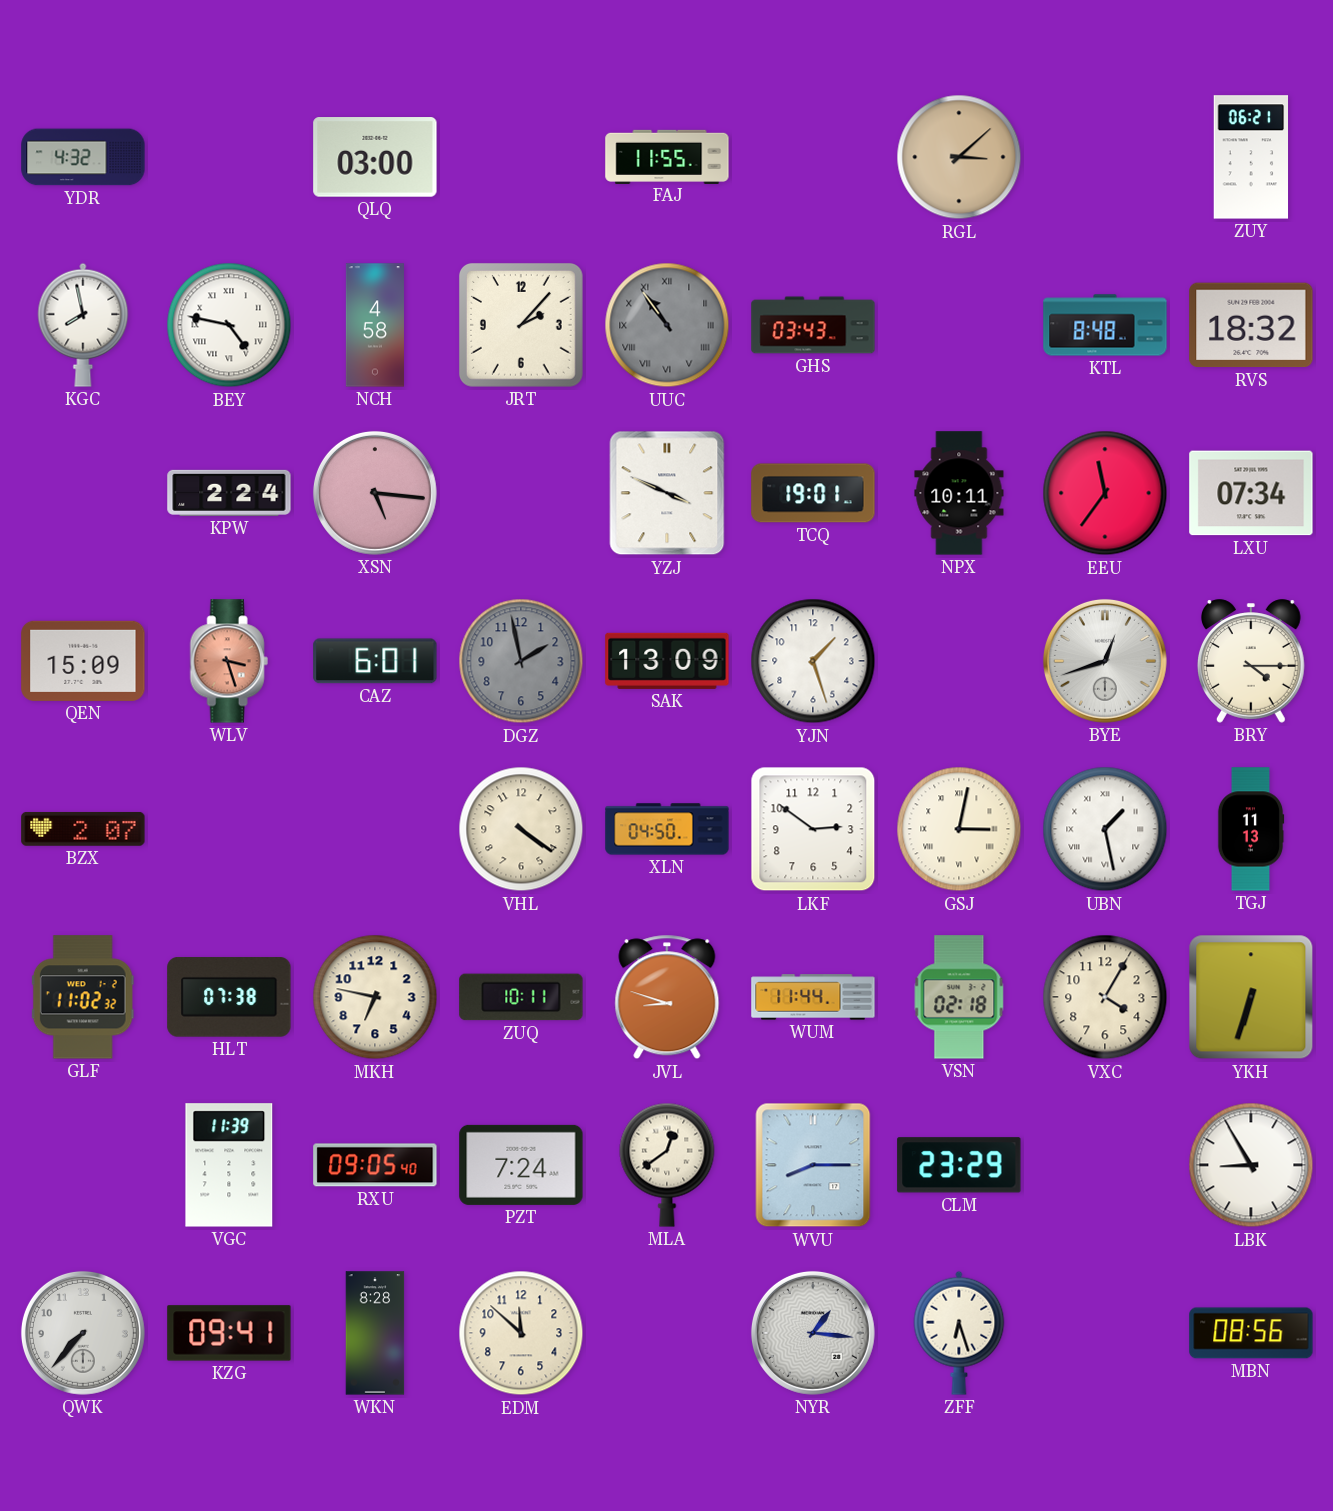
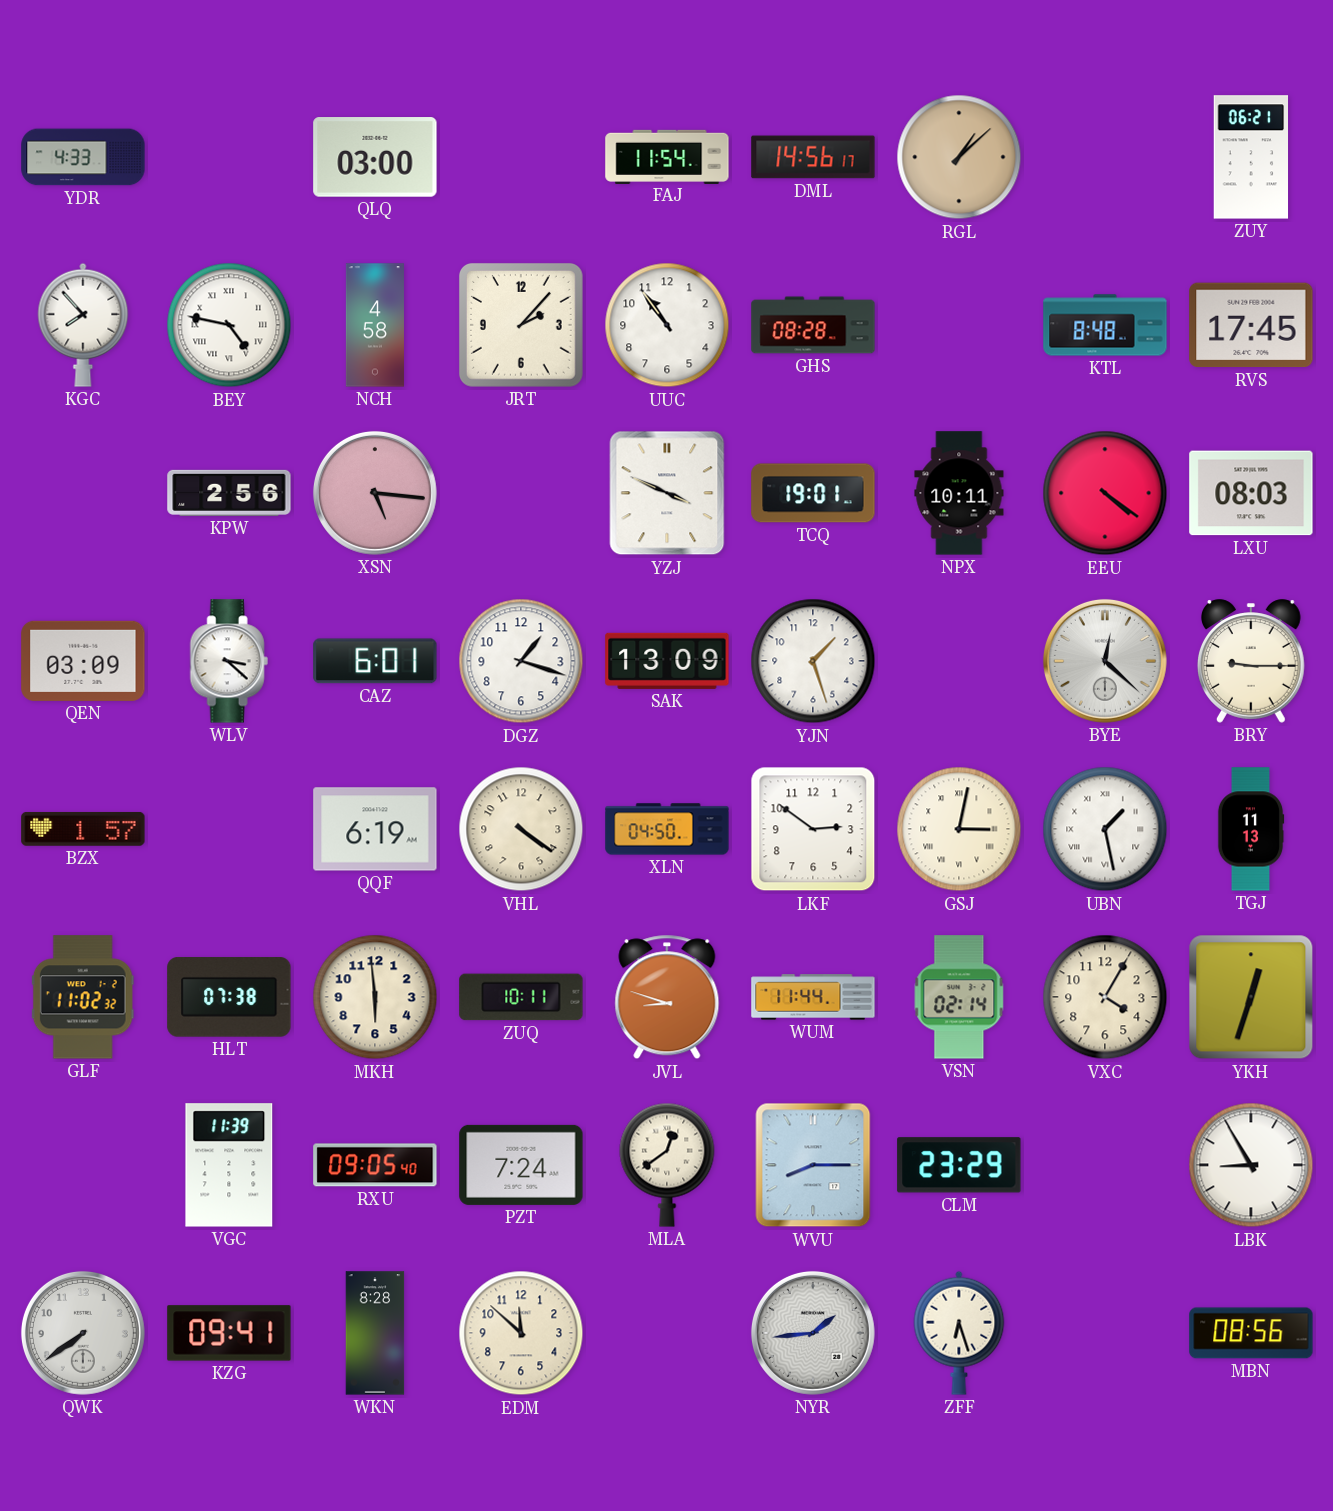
YDR: 4:32 -> 4:33
FAJ: 11:55 -> 11:54
DML: none -> 14:56
RGL: 3:08 -> 1:08
KGC: 7:58 -> 7:53
UUC dial: grey -> white
UUC numerals: Roman -> Arabic
GHS: 03:43 -> 08:28
RVS: 18:32 -> 17:45
KPW: 2:24 -> 2:56
EEU: 11:36 -> 4:21
LXU: 07:34 -> 08:03
QEN: 15:09 -> 03:09
WLV: 3:27 -> 3:22
WLV dial: salmon -> white
DGZ: 1:58 -> 1:18
DGZ dial: grey -> white
BYE: 12:42 -> 12:22
BRY: 4:15 -> 9:15
BZX: 2:07 -> 1:57
QQF: none -> 6:19
MKH: 6:47 -> 5:59
VSN: 02:18 -> 02:14
YKH: 6:33 -> 12:33
QWK: 7:37 -> 7:39
NYR: 1:16 -> 1:44
